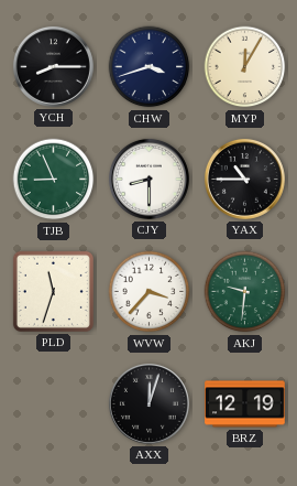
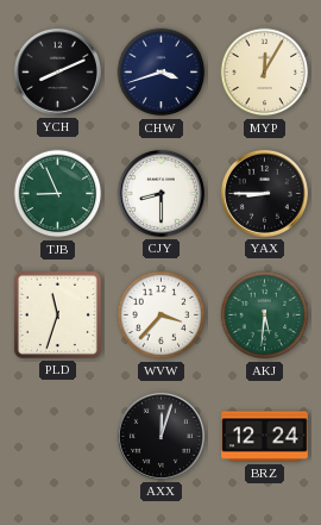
YCH: 8:15 -> 8:11
YAX: 10:45 -> 8:45
AKJ: 9:31 -> 5:31
BRZ: 12:19 -> 12:24
